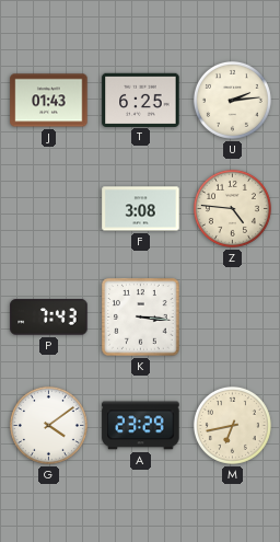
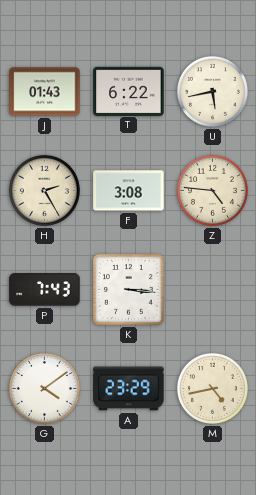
T: 6:25 -> 6:22
U: 2:14 -> 5:43
H: none -> 2:25
M: 6:43 -> 4:43
